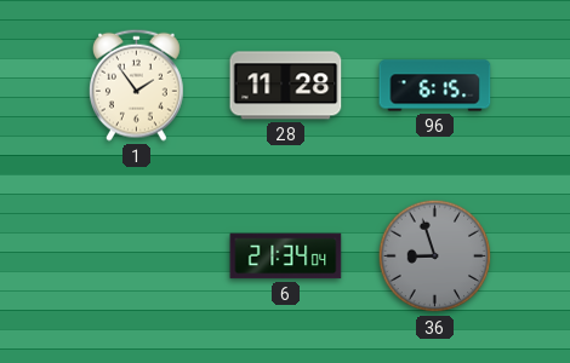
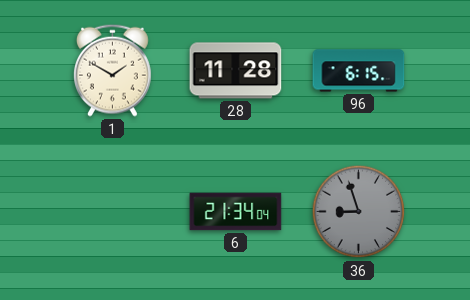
1: 1:54 -> 1:50
